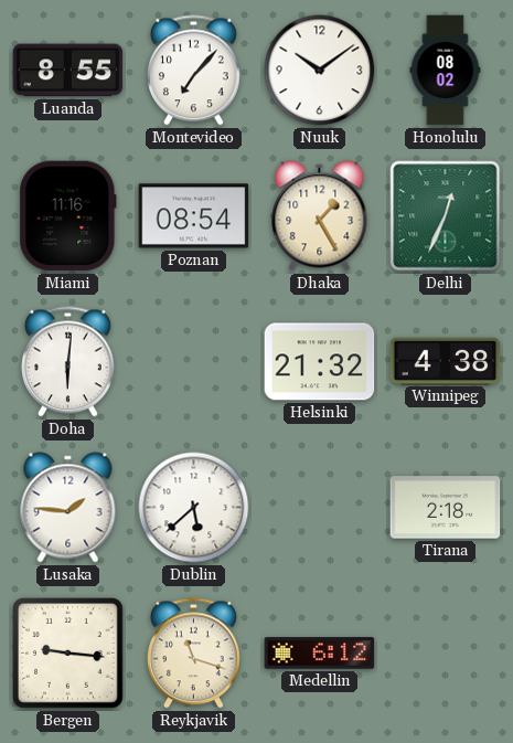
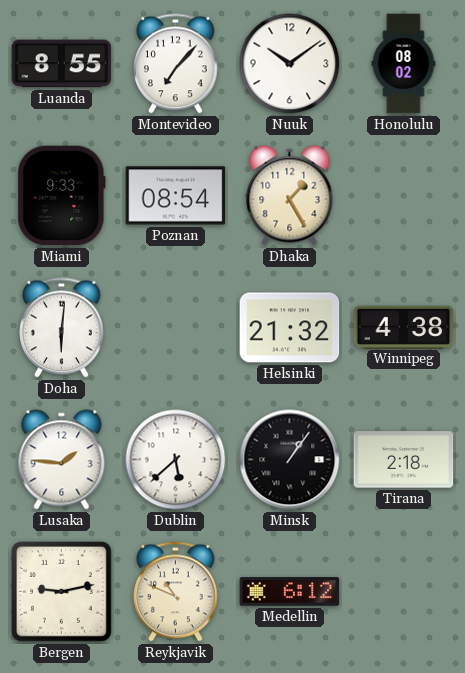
Miami: 11:16 -> 9:33
Delhi: 12:34 -> none
Minsk: none -> 1:06
Bergen: 9:16 -> 9:13
Reykjavik: 11:18 -> 10:49
